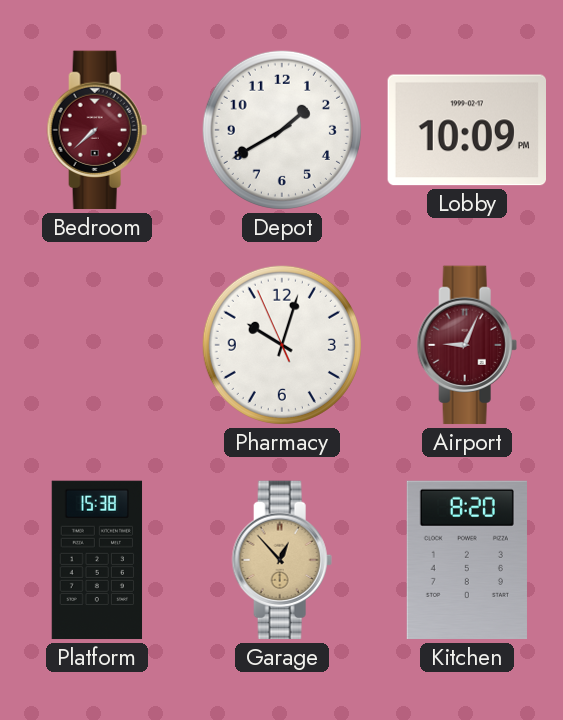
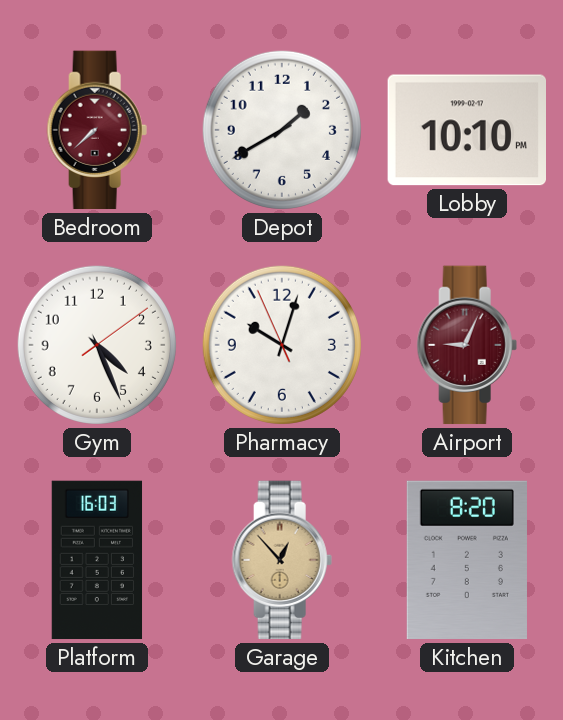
Lobby: 10:09 -> 10:10
Gym: none -> 4:26
Platform: 15:38 -> 16:03
